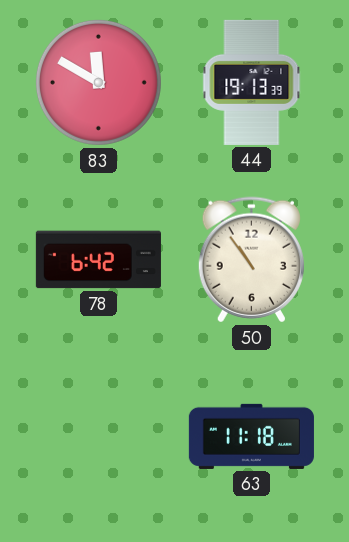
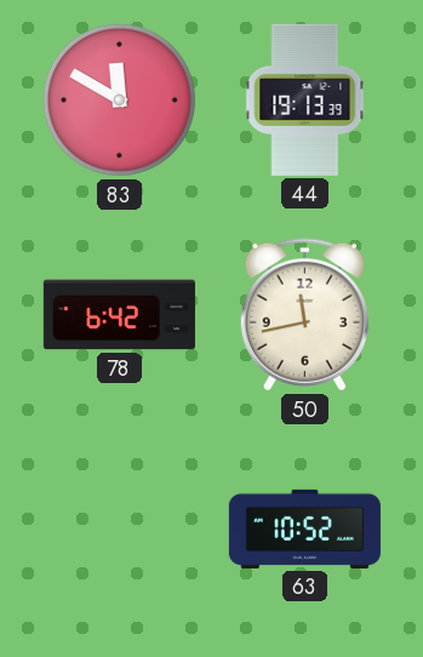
50: 10:54 -> 11:43
63: 11:18 -> 10:52
